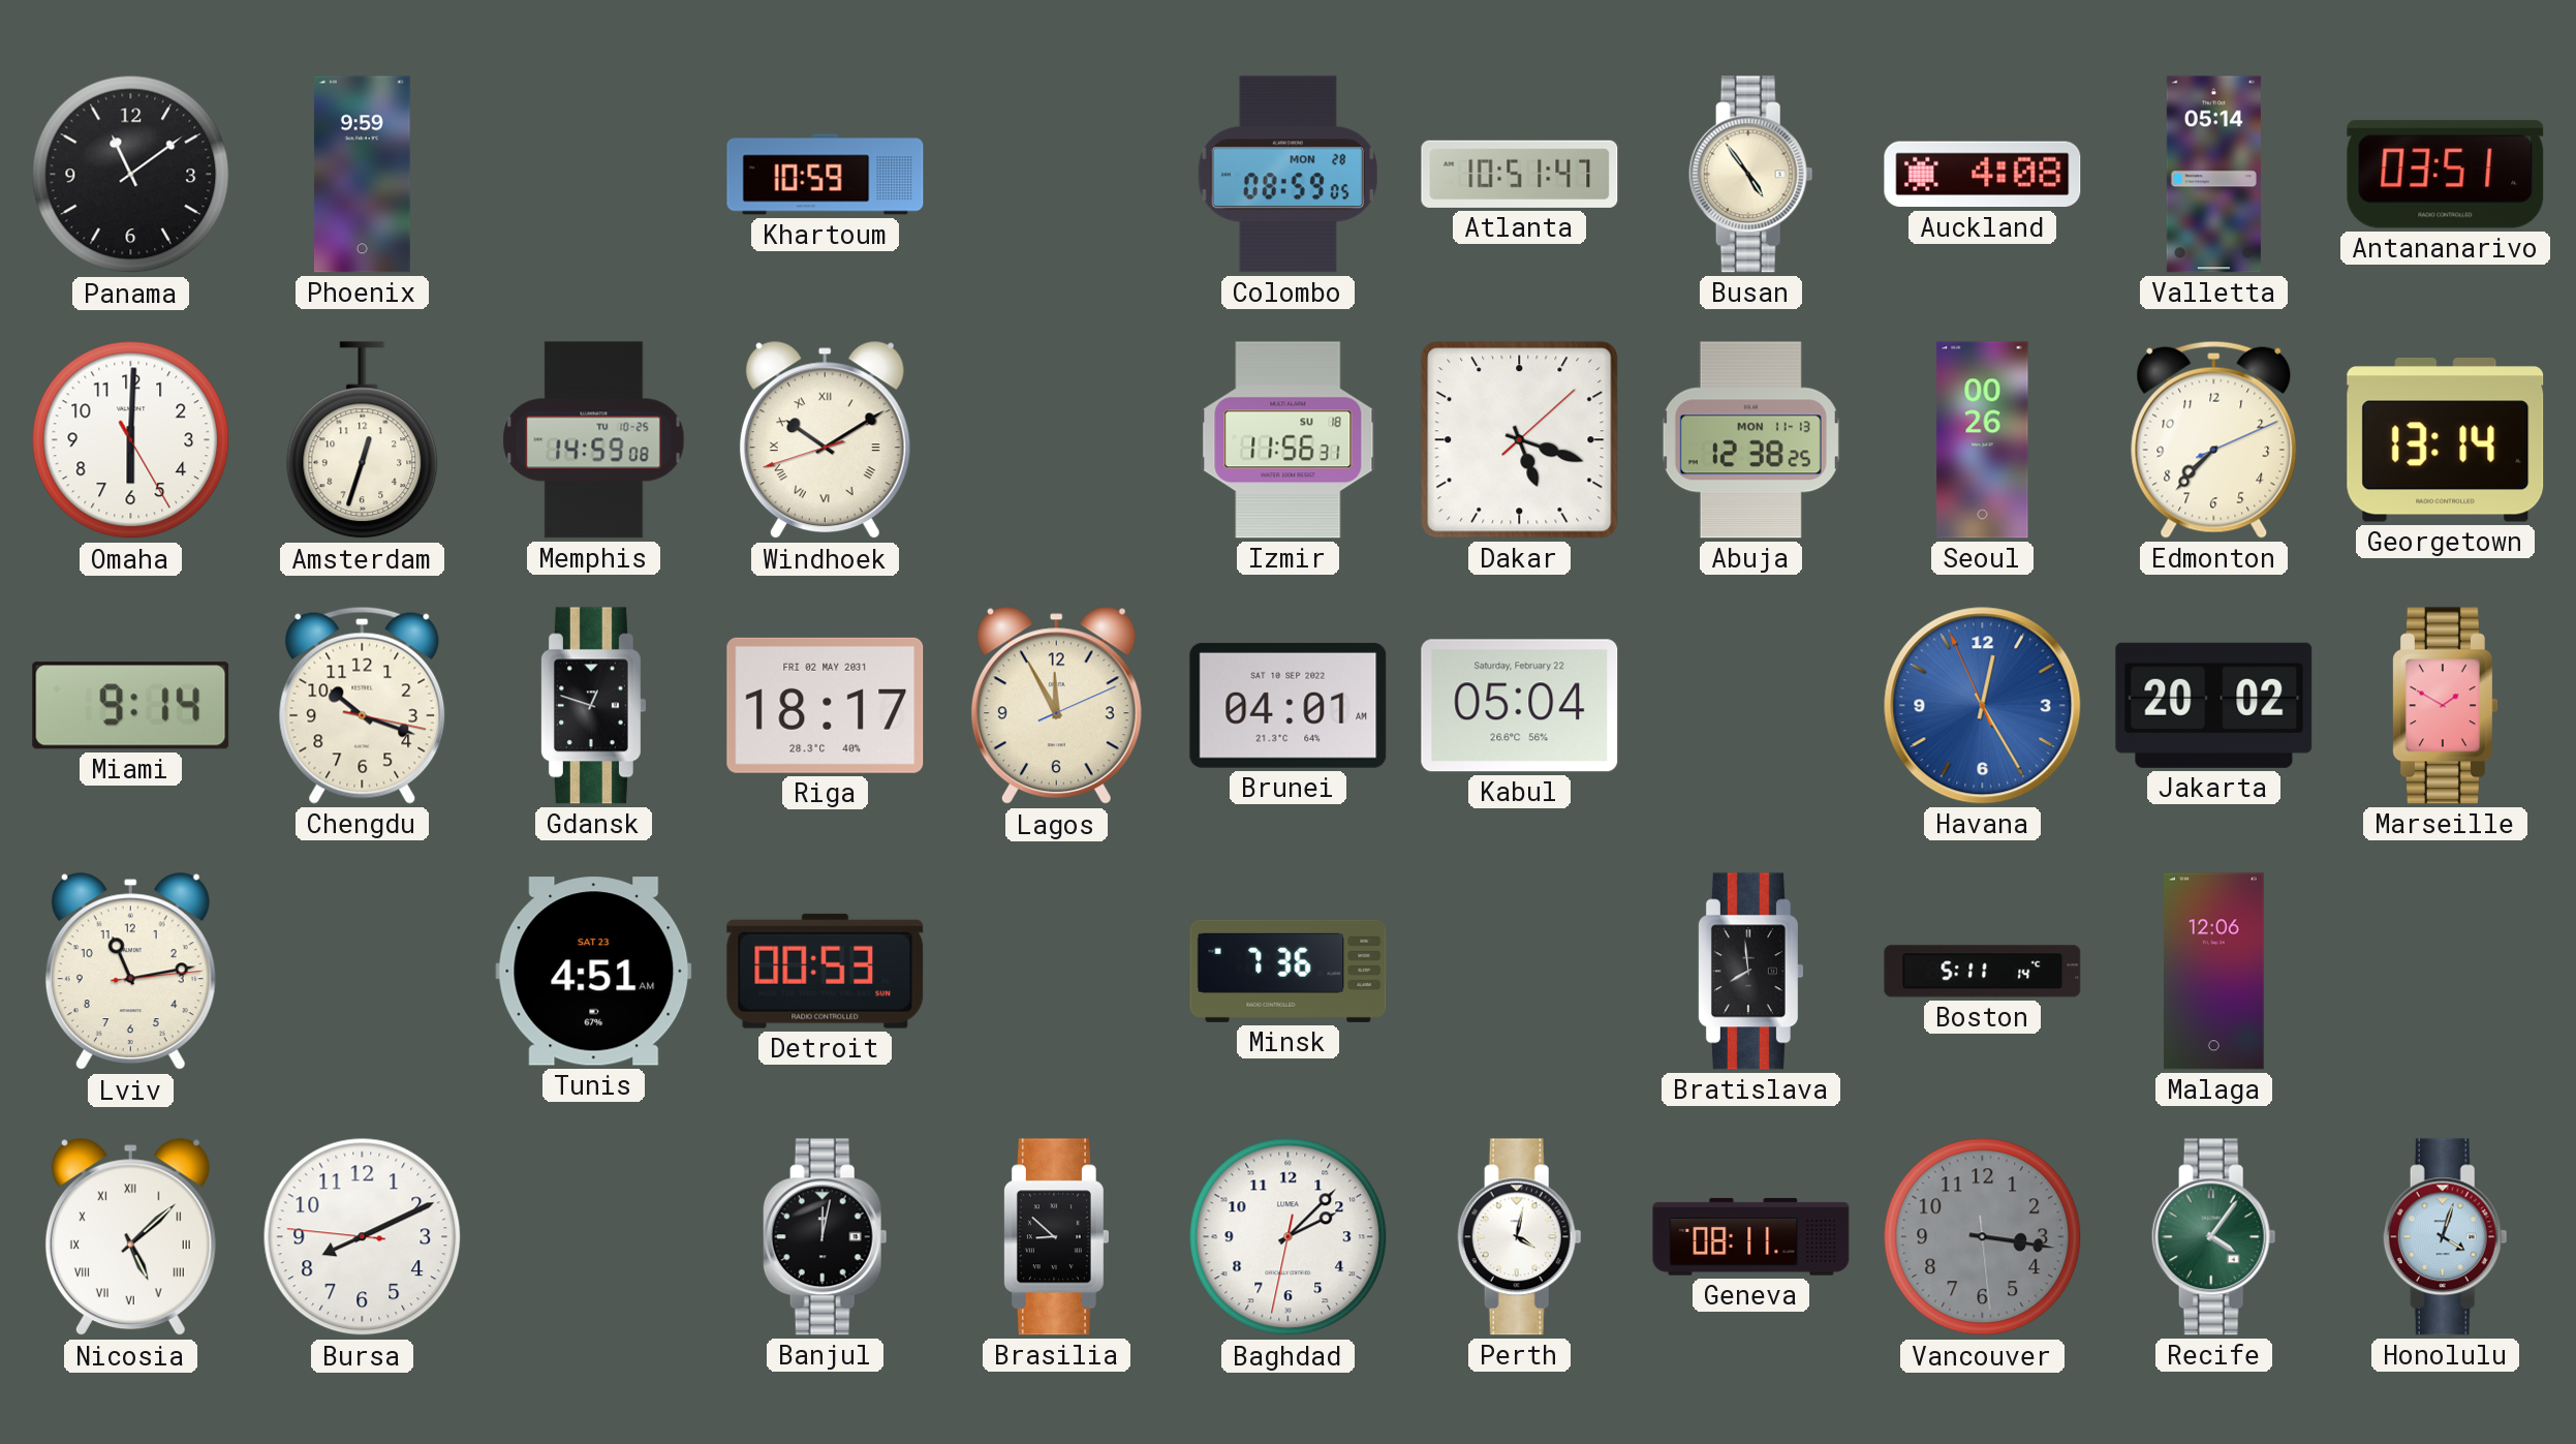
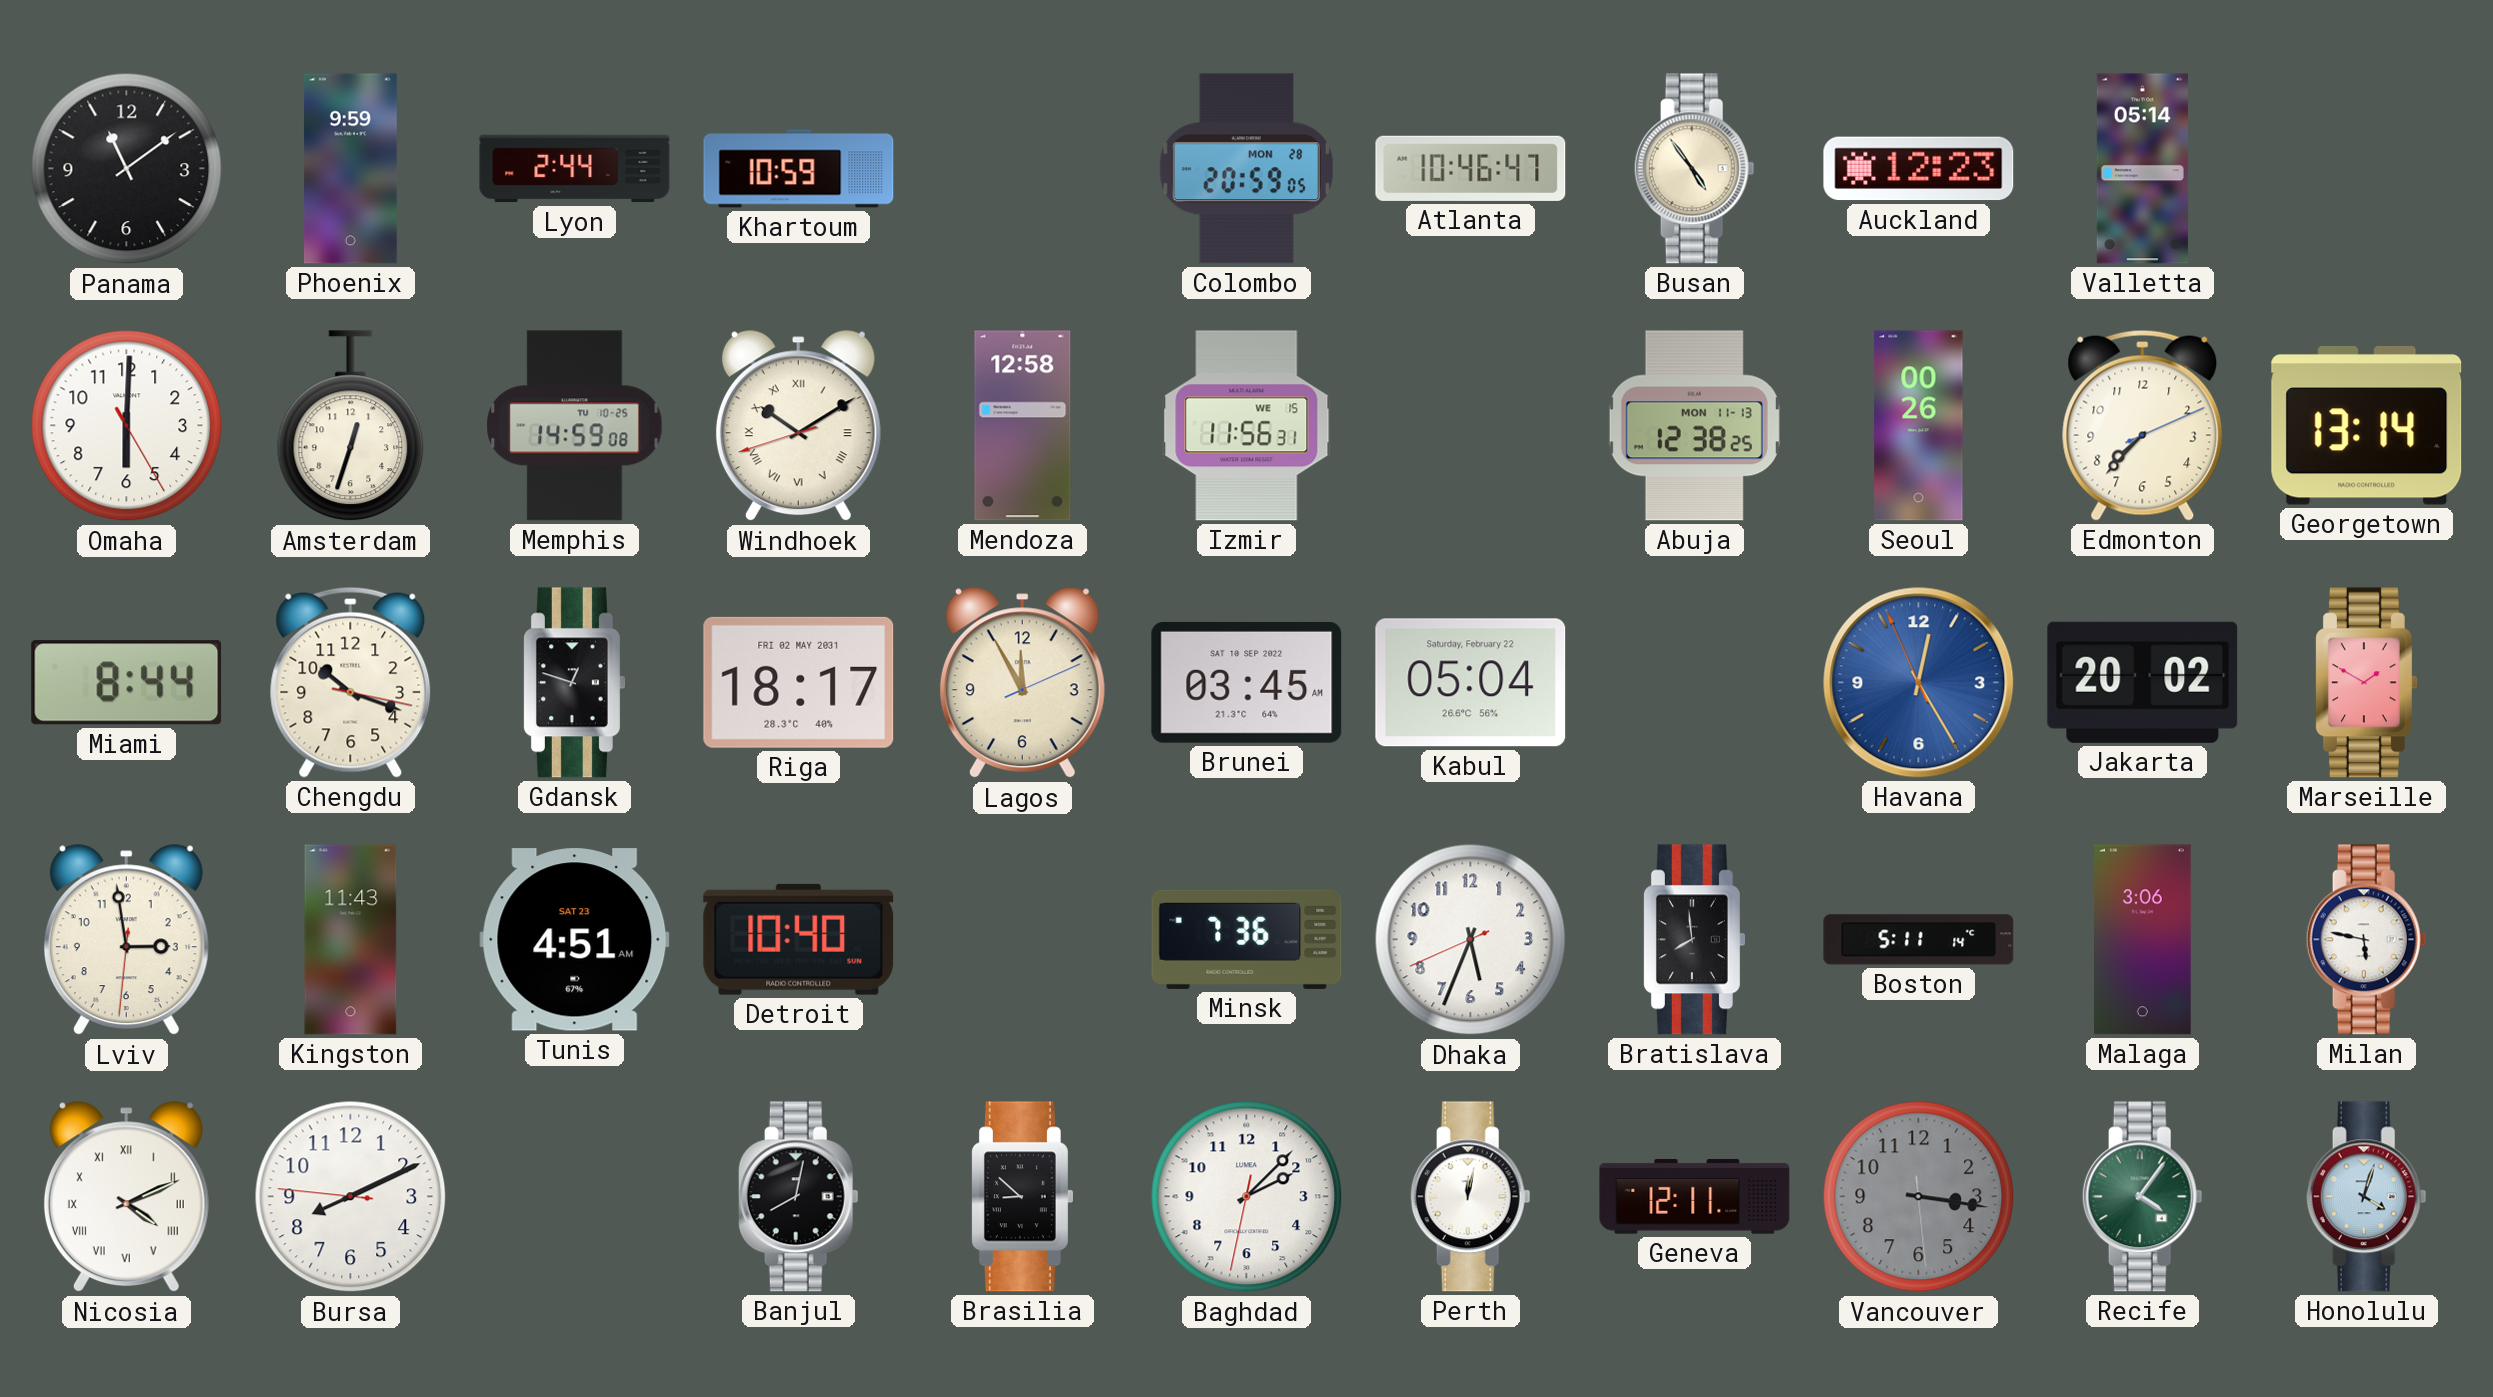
Lyon: none -> 2:44
Colombo: 08:59 -> 20:59
Atlanta: 10:51 -> 10:46
Auckland: 4:08 -> 12:23
Antananarivo: 03:51 -> none
Mendoza: none -> 12:58
Izmir date: SU 18 -> WE 15
Dakar: 5:18 -> none
Miami: 9:14 -> 8:44
Brunei: 04:01 -> 03:45
Lviv: 11:13 -> 2:58
Kingston: none -> 11:43
Detroit: 00:53 -> 10:40
Dhaka: none -> 5:33
Malaga: 12:06 -> 3:06
Milan: none -> 5:47
Nicosia: 5:08 -> 4:11
Banjul: 12:02 -> 8:02
Perth: 4:02 -> 12:02
Geneva: 08:11 -> 12:11
